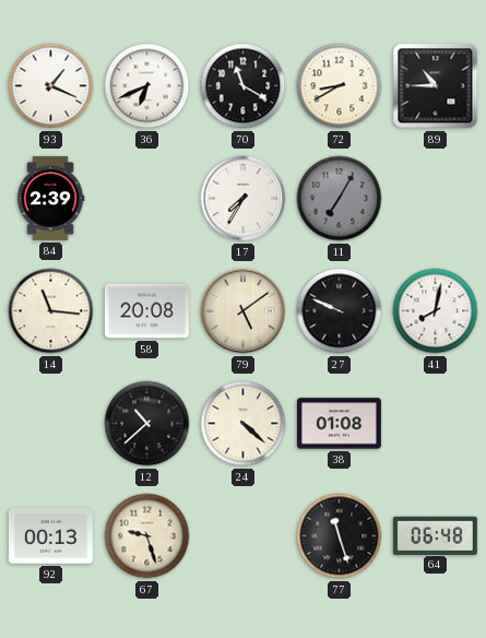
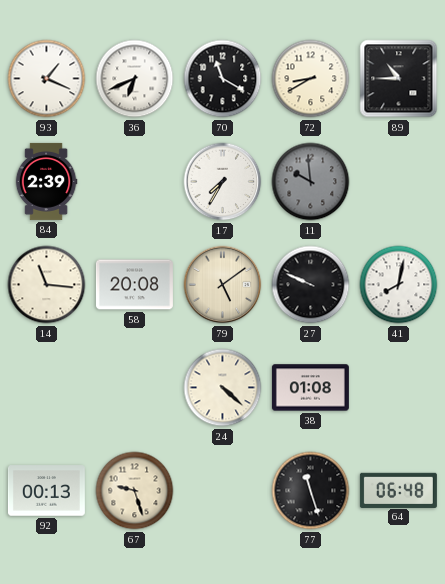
11: 7:05 -> 9:59
12: 10:38 -> none
